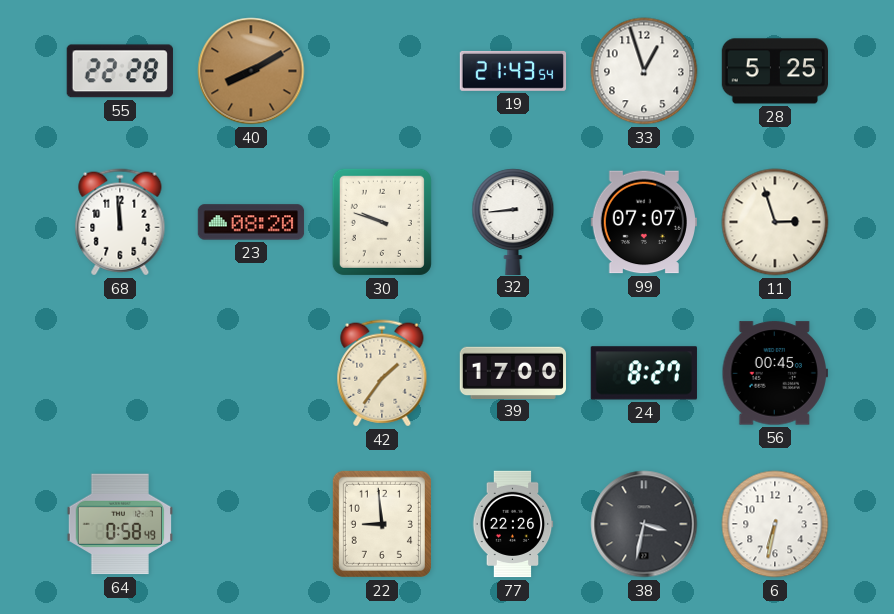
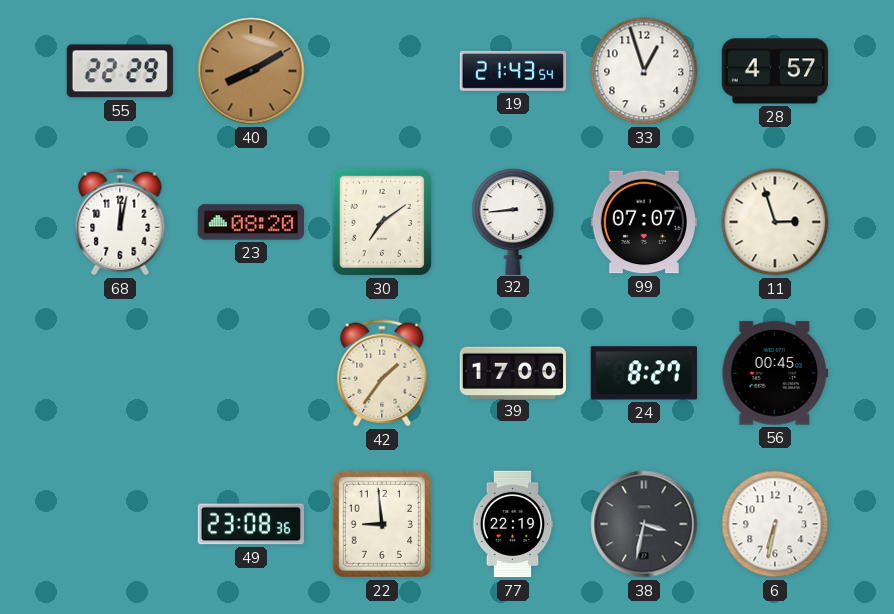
55: 22:28 -> 22:29
28: 5:25 -> 4:57
68: 11:59 -> 12:02
30: 9:48 -> 7:09
64: 0:58 -> none
49: none -> 23:08
77: 22:26 -> 22:19
